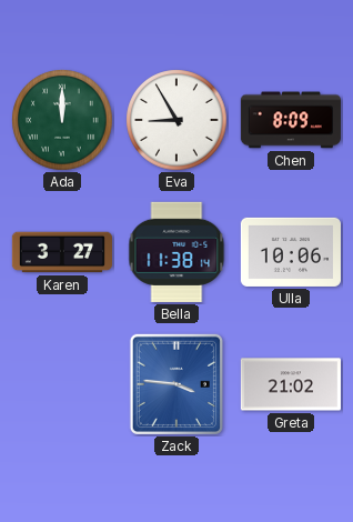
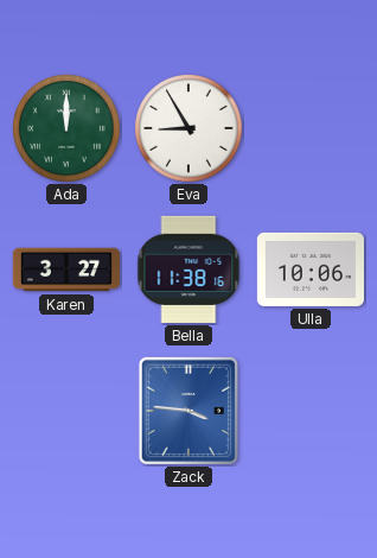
Chen: 8:09 -> none
Bella: 11:38:14 -> 11:38:16
Greta: 21:02 -> none
